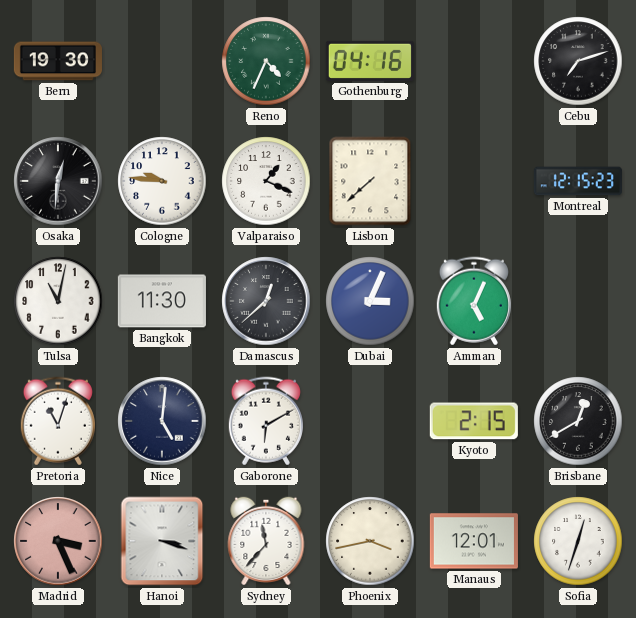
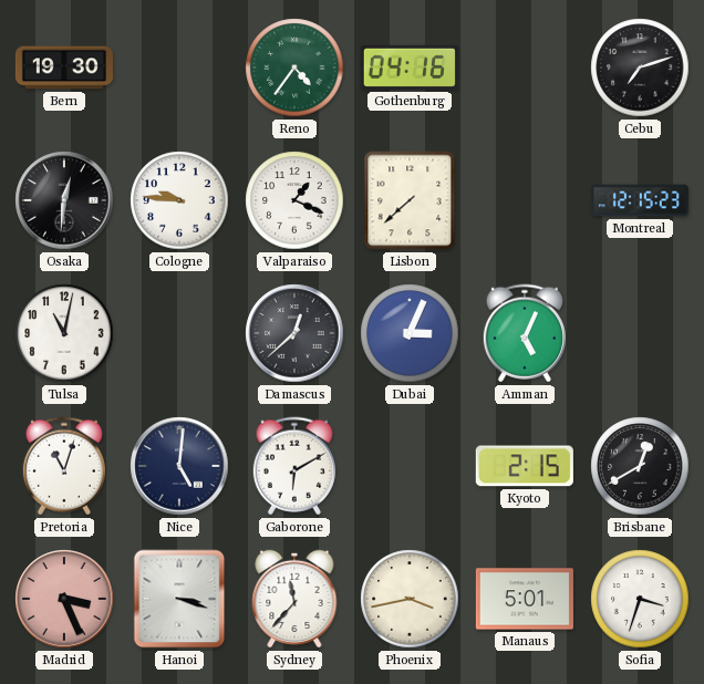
Reno: 4:34 -> 4:36
Bangkok: 11:30 -> none
Manaus: 12:01 -> 5:01
Sofia: 12:33 -> 3:33
